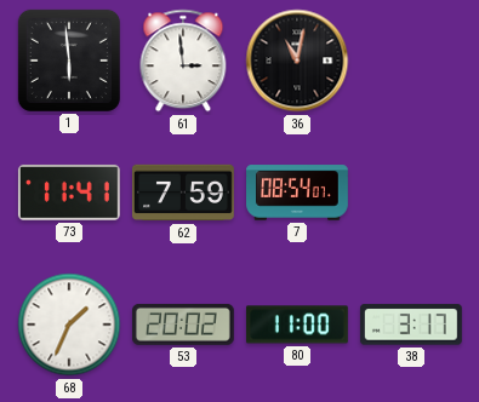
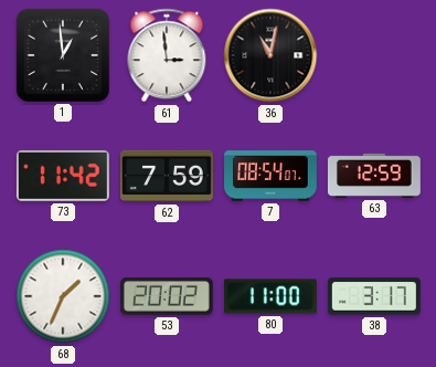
1: 5:59 -> 12:59
73: 11:41 -> 11:42
63: none -> 12:59
